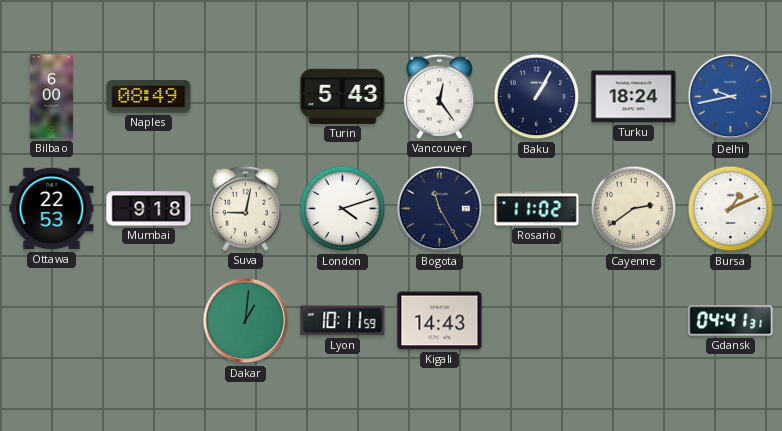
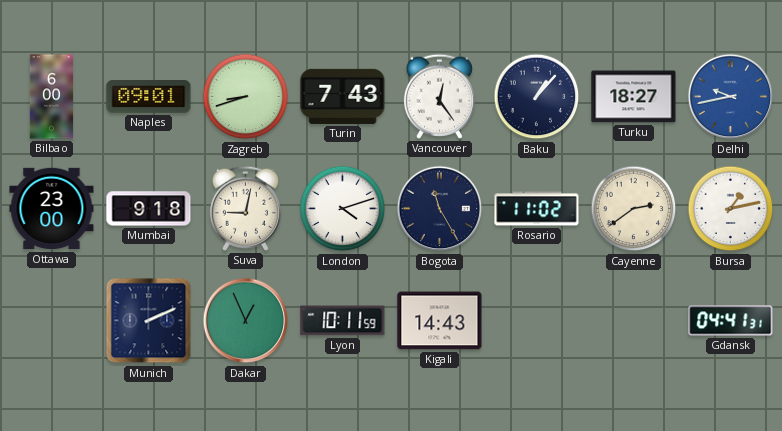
Naples: 08:49 -> 09:01
Zagreb: none -> 8:42
Turin: 5:43 -> 7:43
Baku: 1:05 -> 1:07
Turku: 18:24 -> 18:27
Ottawa: 22:53 -> 23:00
Bursa: 1:11 -> 1:13
Munich: none -> 2:11
Dakar: 1:01 -> 12:56
